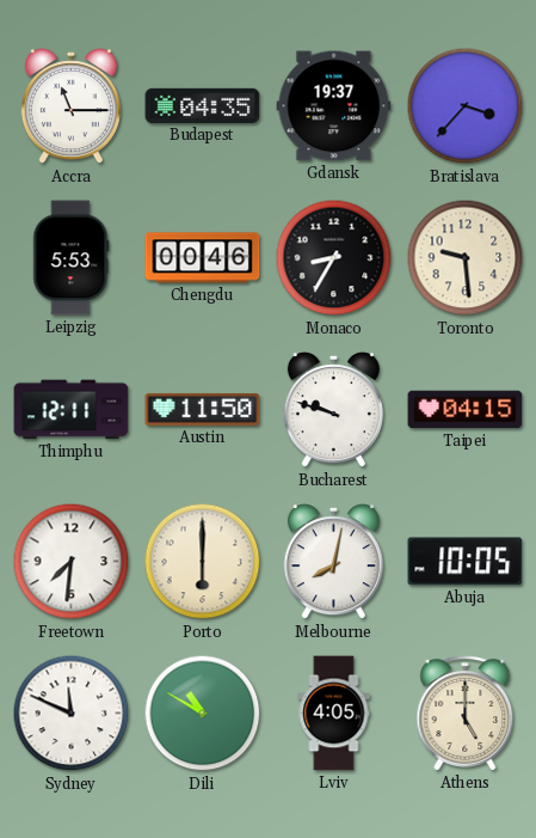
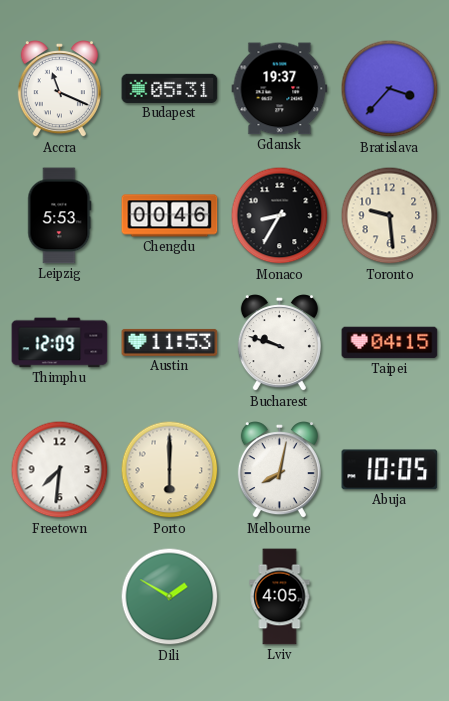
Accra: 11:15 -> 11:19
Budapest: 04:35 -> 05:31
Thimphu: 12:11 -> 12:09
Austin: 11:50 -> 11:53
Sydney: 11:49 -> none
Dili: 10:50 -> 1:50
Athens: 5:00 -> none
